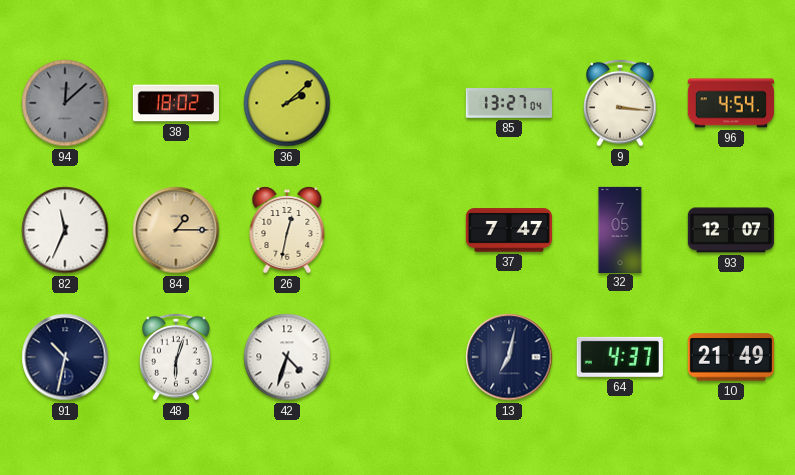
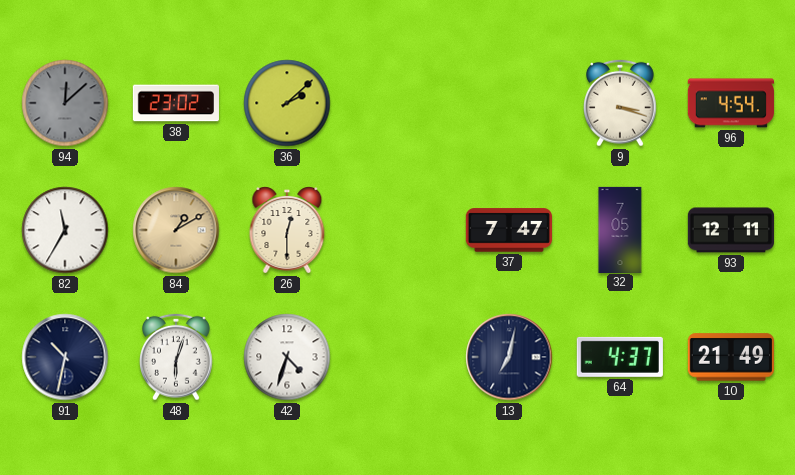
38: 18:02 -> 23:02
85: 13:27 -> none
9: 3:16 -> 3:18
82: 11:34 -> 11:35
84: 1:15 -> 1:10
26: 12:32 -> 12:30
93: 12:07 -> 12:11
